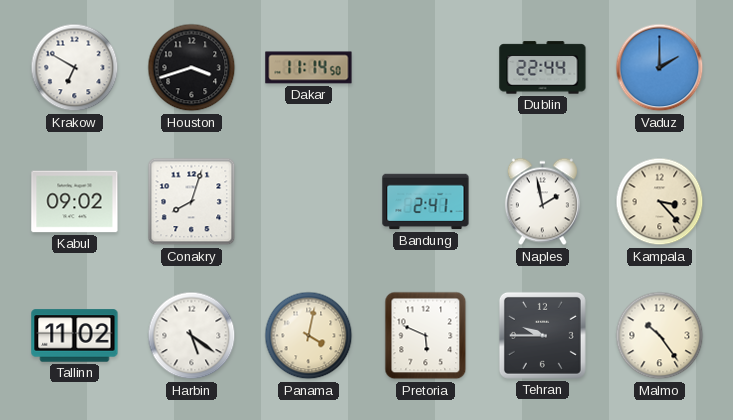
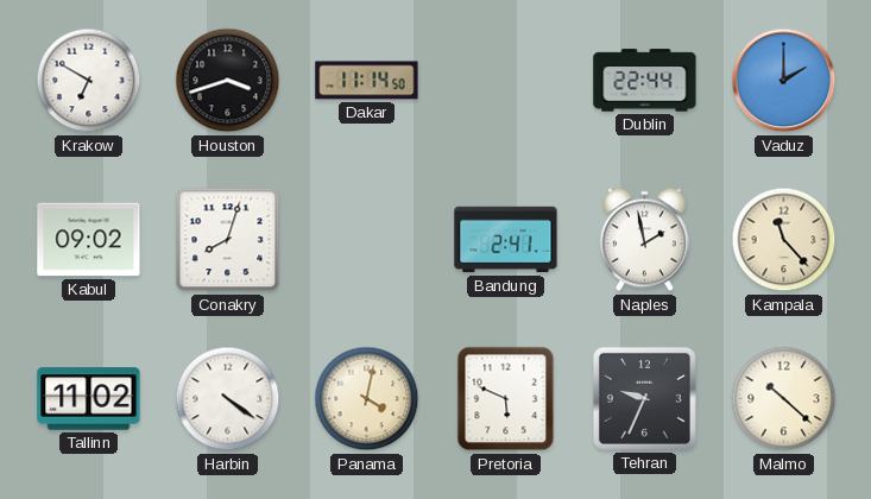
Kampala: 3:23 -> 11:23
Harbin: 5:21 -> 4:21
Tehran: 9:45 -> 9:34
Malmo: 10:24 -> 10:22
